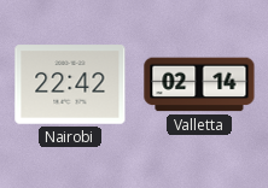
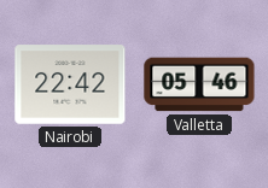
Valletta: 02:14 -> 05:46
